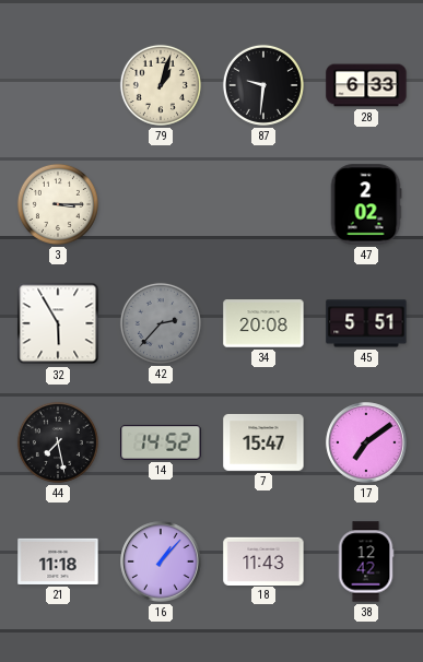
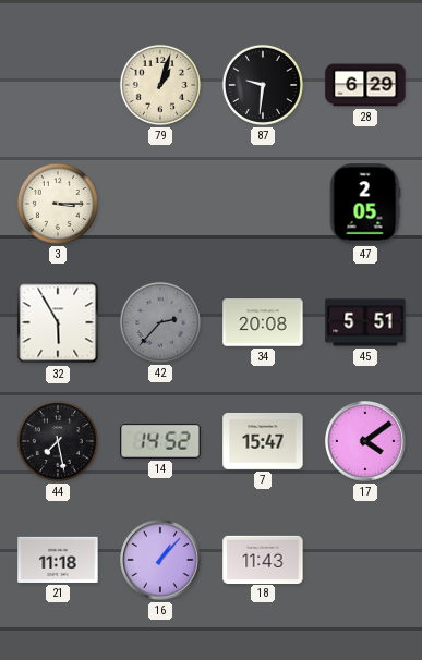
28: 6:33 -> 6:29
47: 2:02 -> 2:05
17: 7:09 -> 4:09
38: 12:42 -> none
